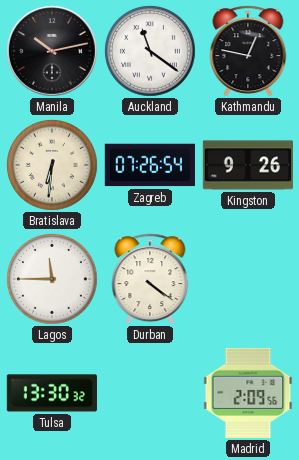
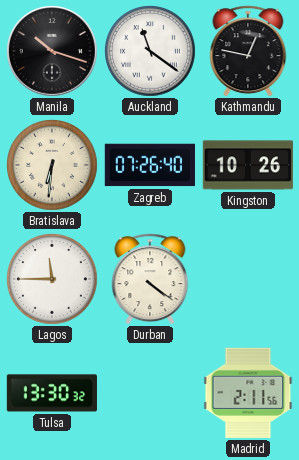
Manila: 10:13 -> 10:18
Zagreb: 07:26:54 -> 07:26:40
Kingston: 9:26 -> 10:26
Madrid: 2:09 -> 2:11
